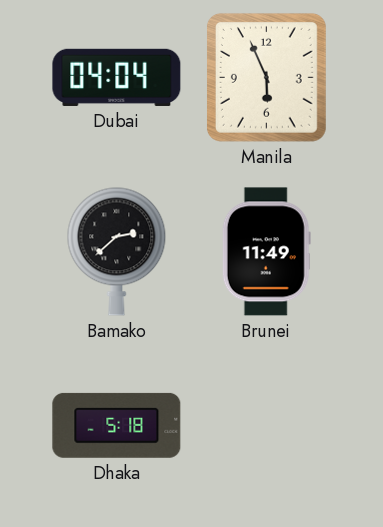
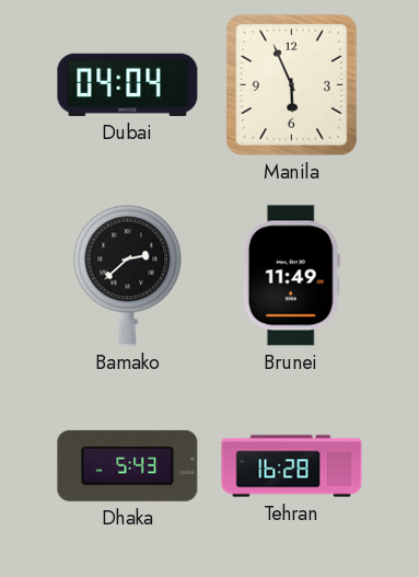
Dhaka: 5:18 -> 5:43
Tehran: none -> 16:28
